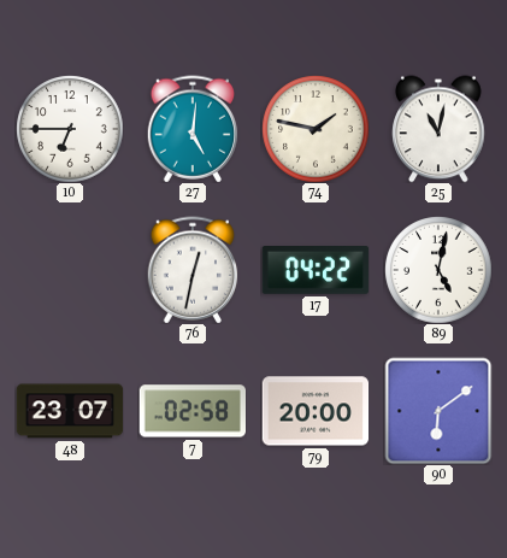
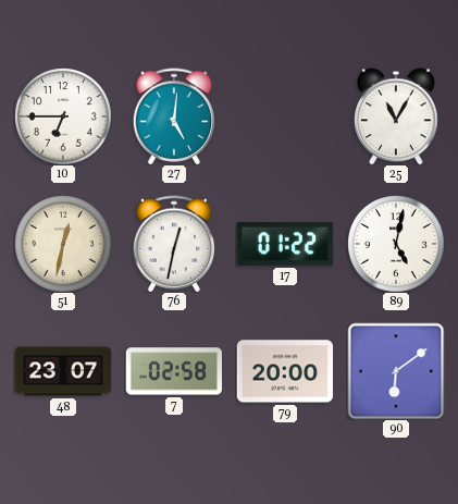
74: 1:47 -> none
25: 11:02 -> 11:05
51: none -> 12:32
17: 04:22 -> 01:22
